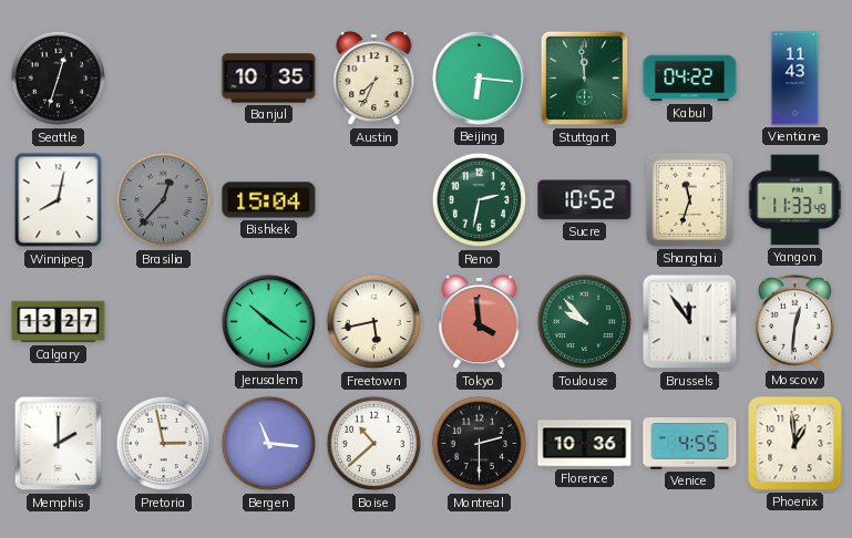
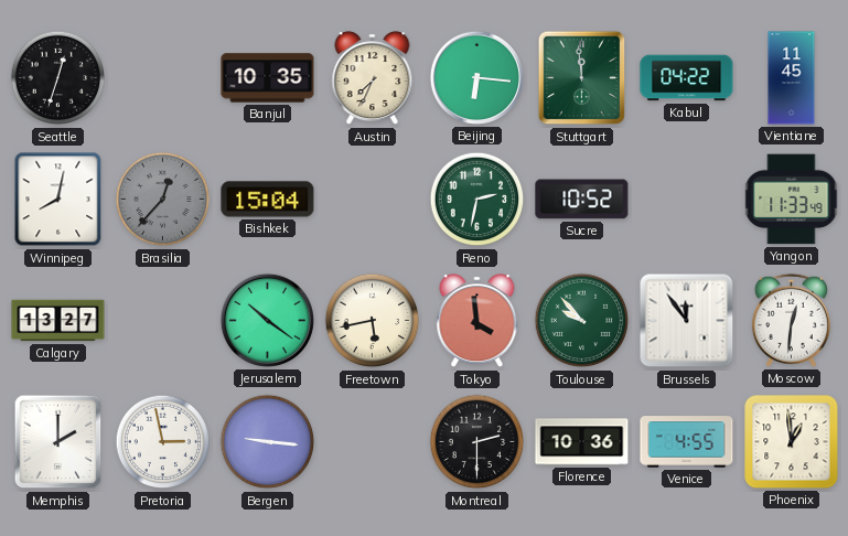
Vientiane: 11:43 -> 11:45
Shanghai: 11:33 -> none
Bergen: 11:16 -> 9:16
Boise: 10:38 -> none
